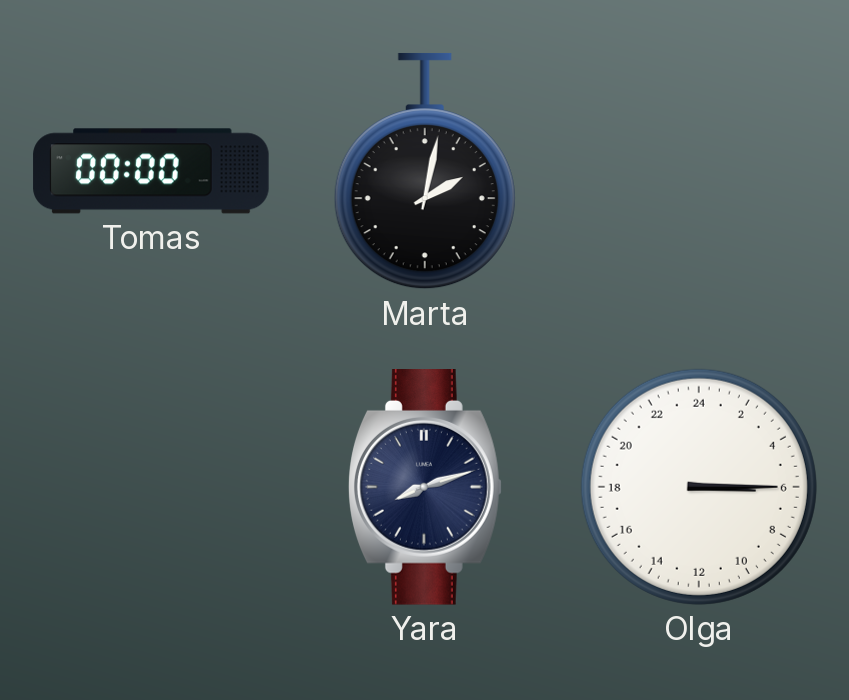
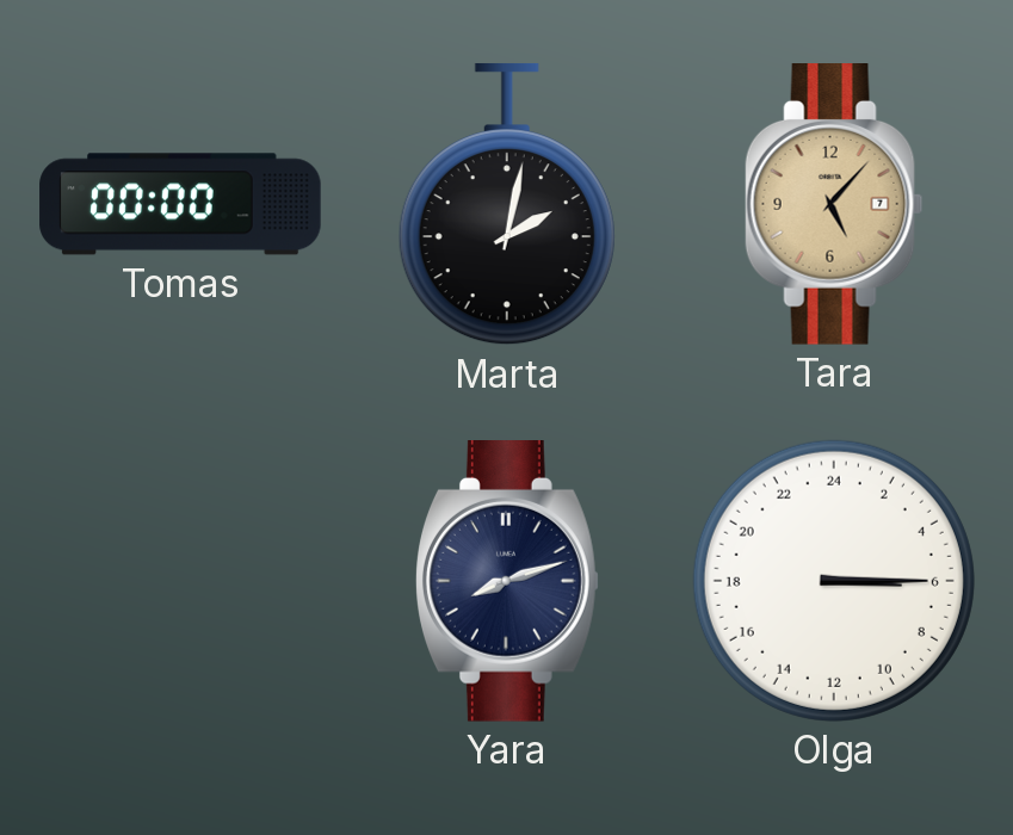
Tara: none -> 5:07
